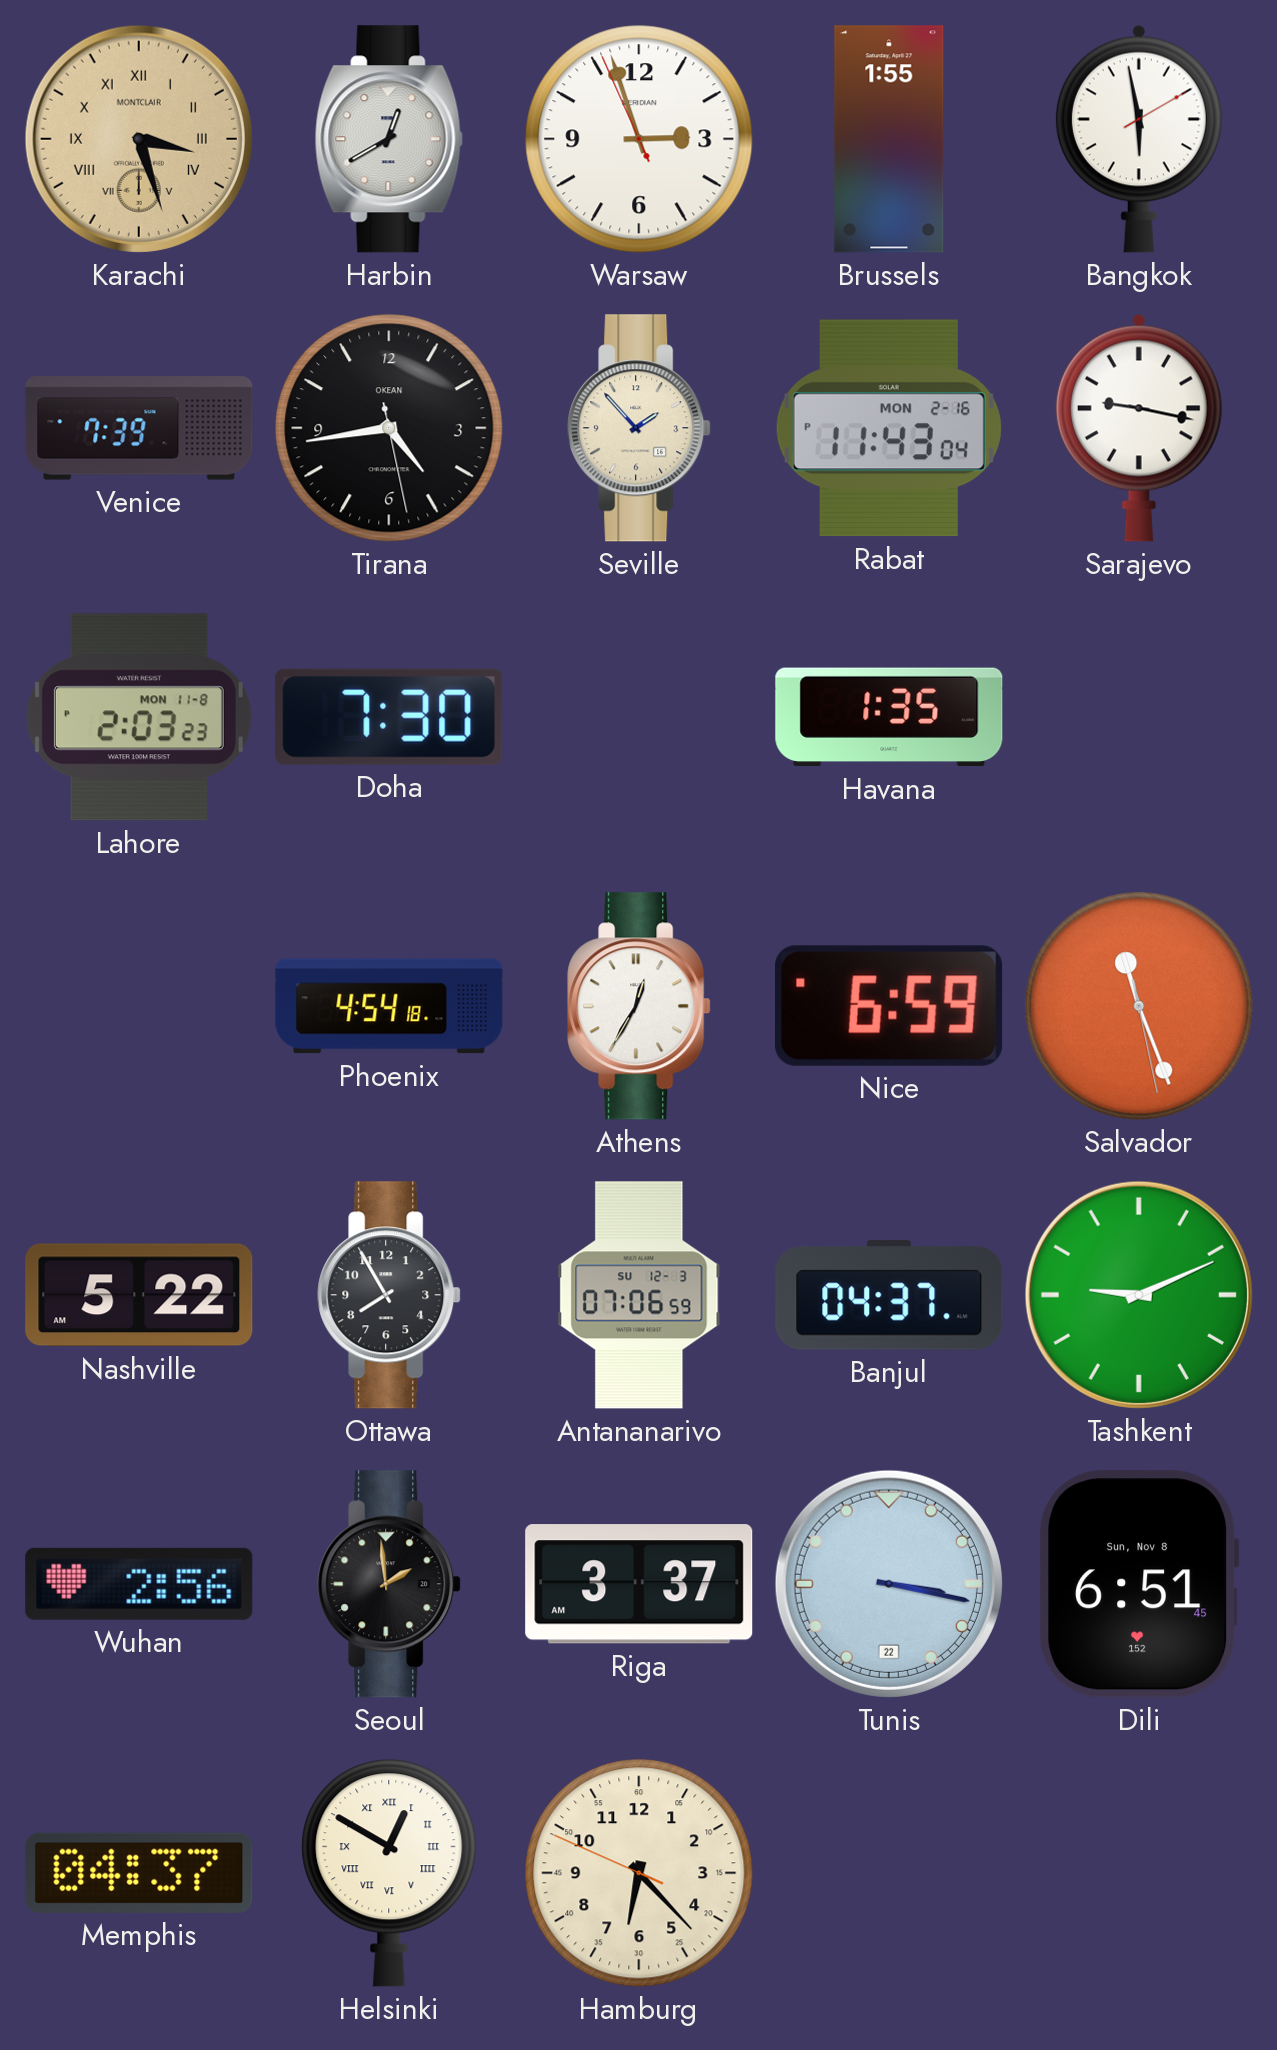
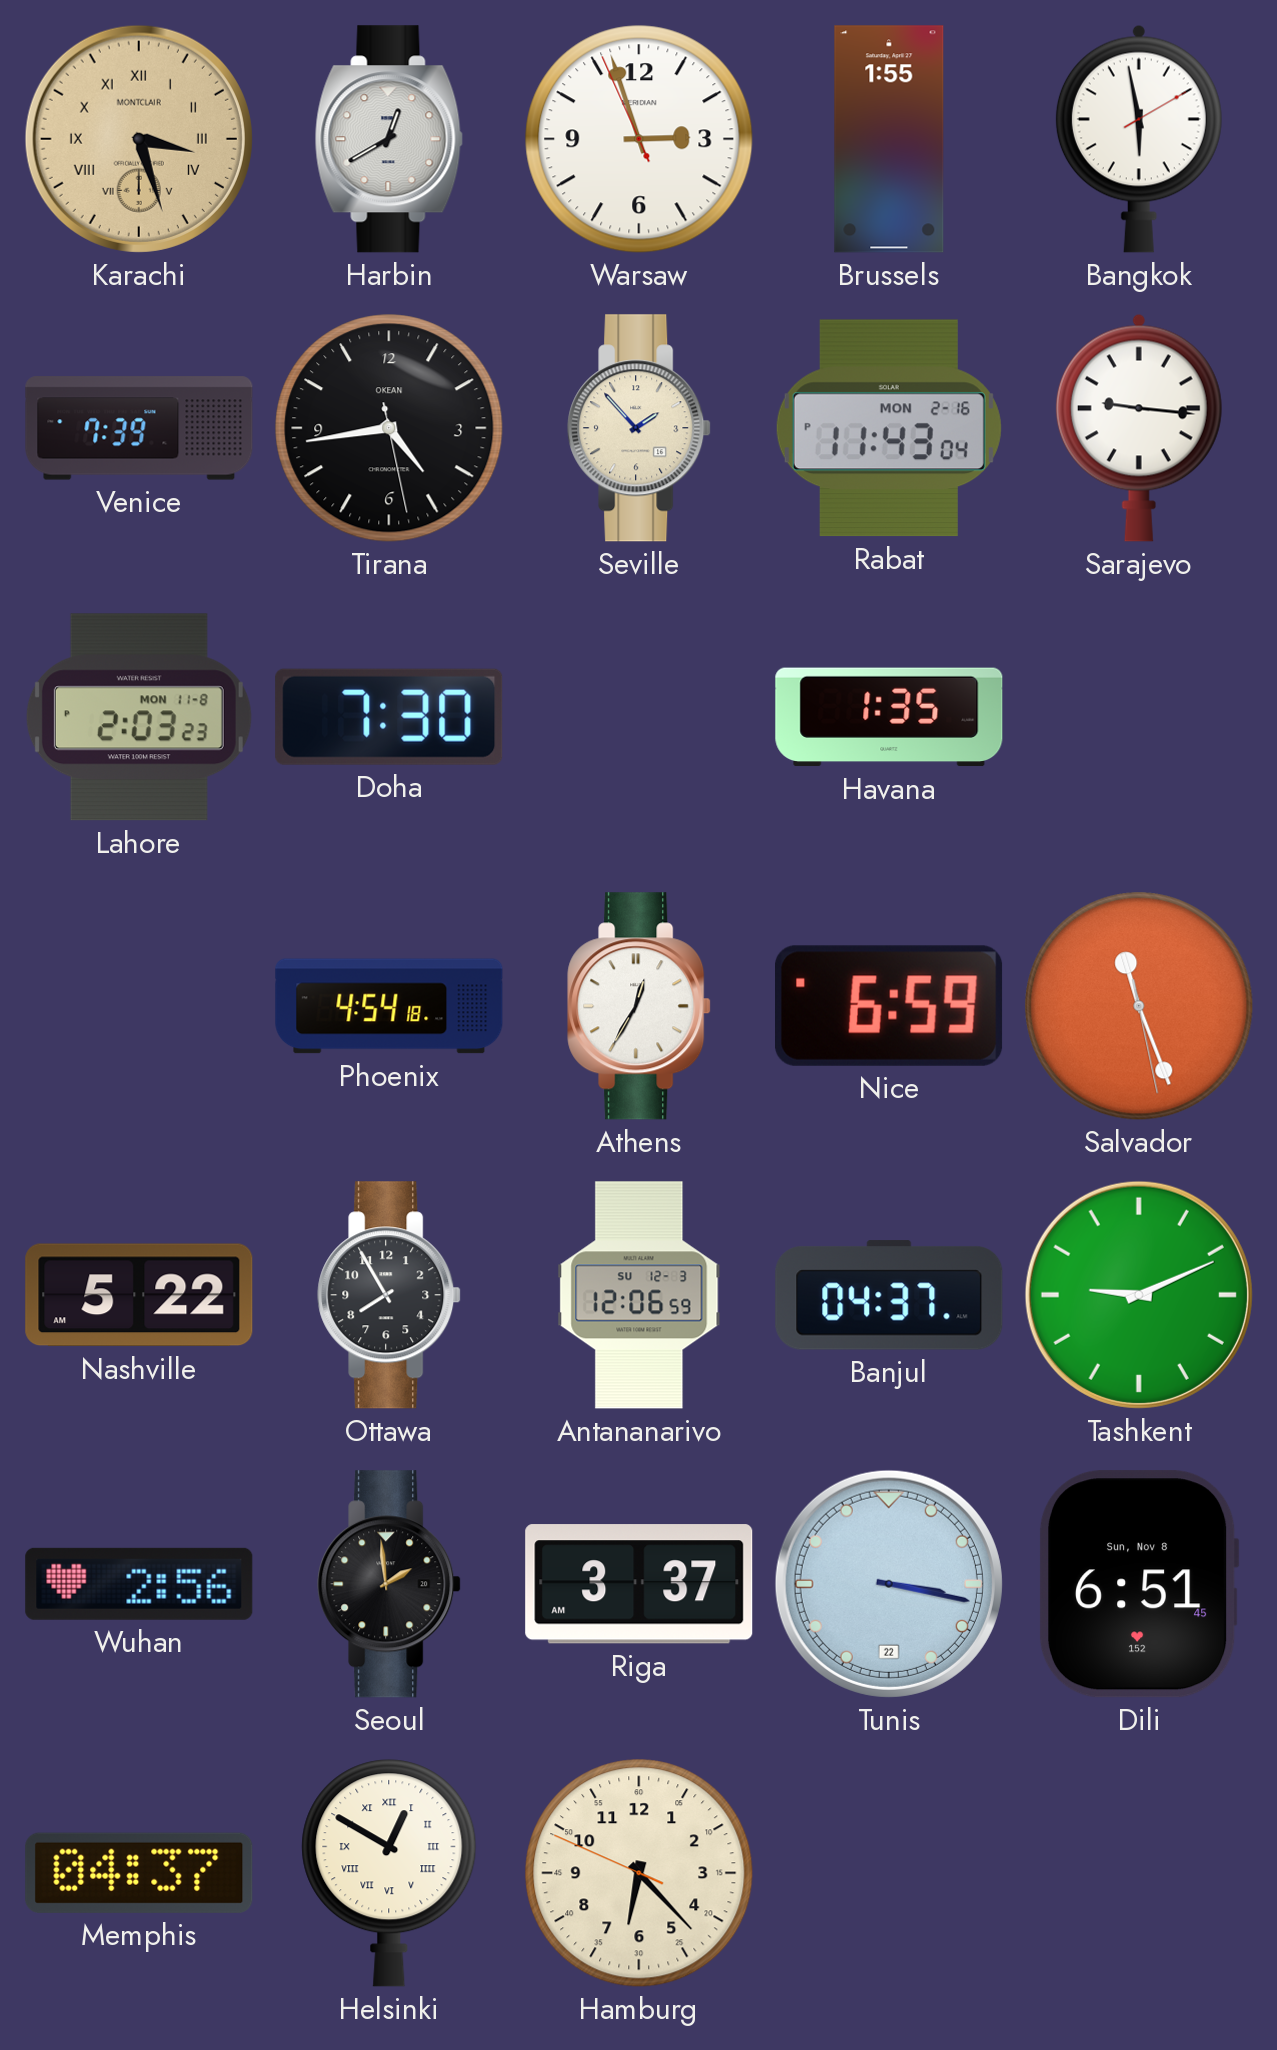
Sarajevo: 9:17 -> 9:16
Antananarivo: 07:06 -> 12:06
